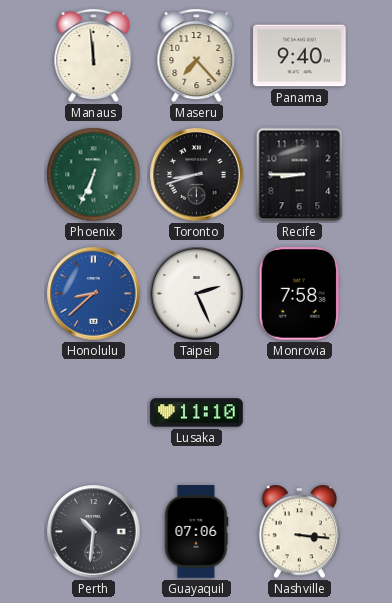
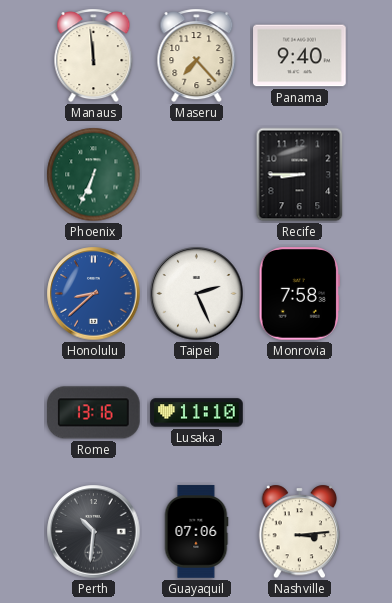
Toronto: 8:42 -> none
Rome: none -> 13:16
Nashville: 3:16 -> 3:14
